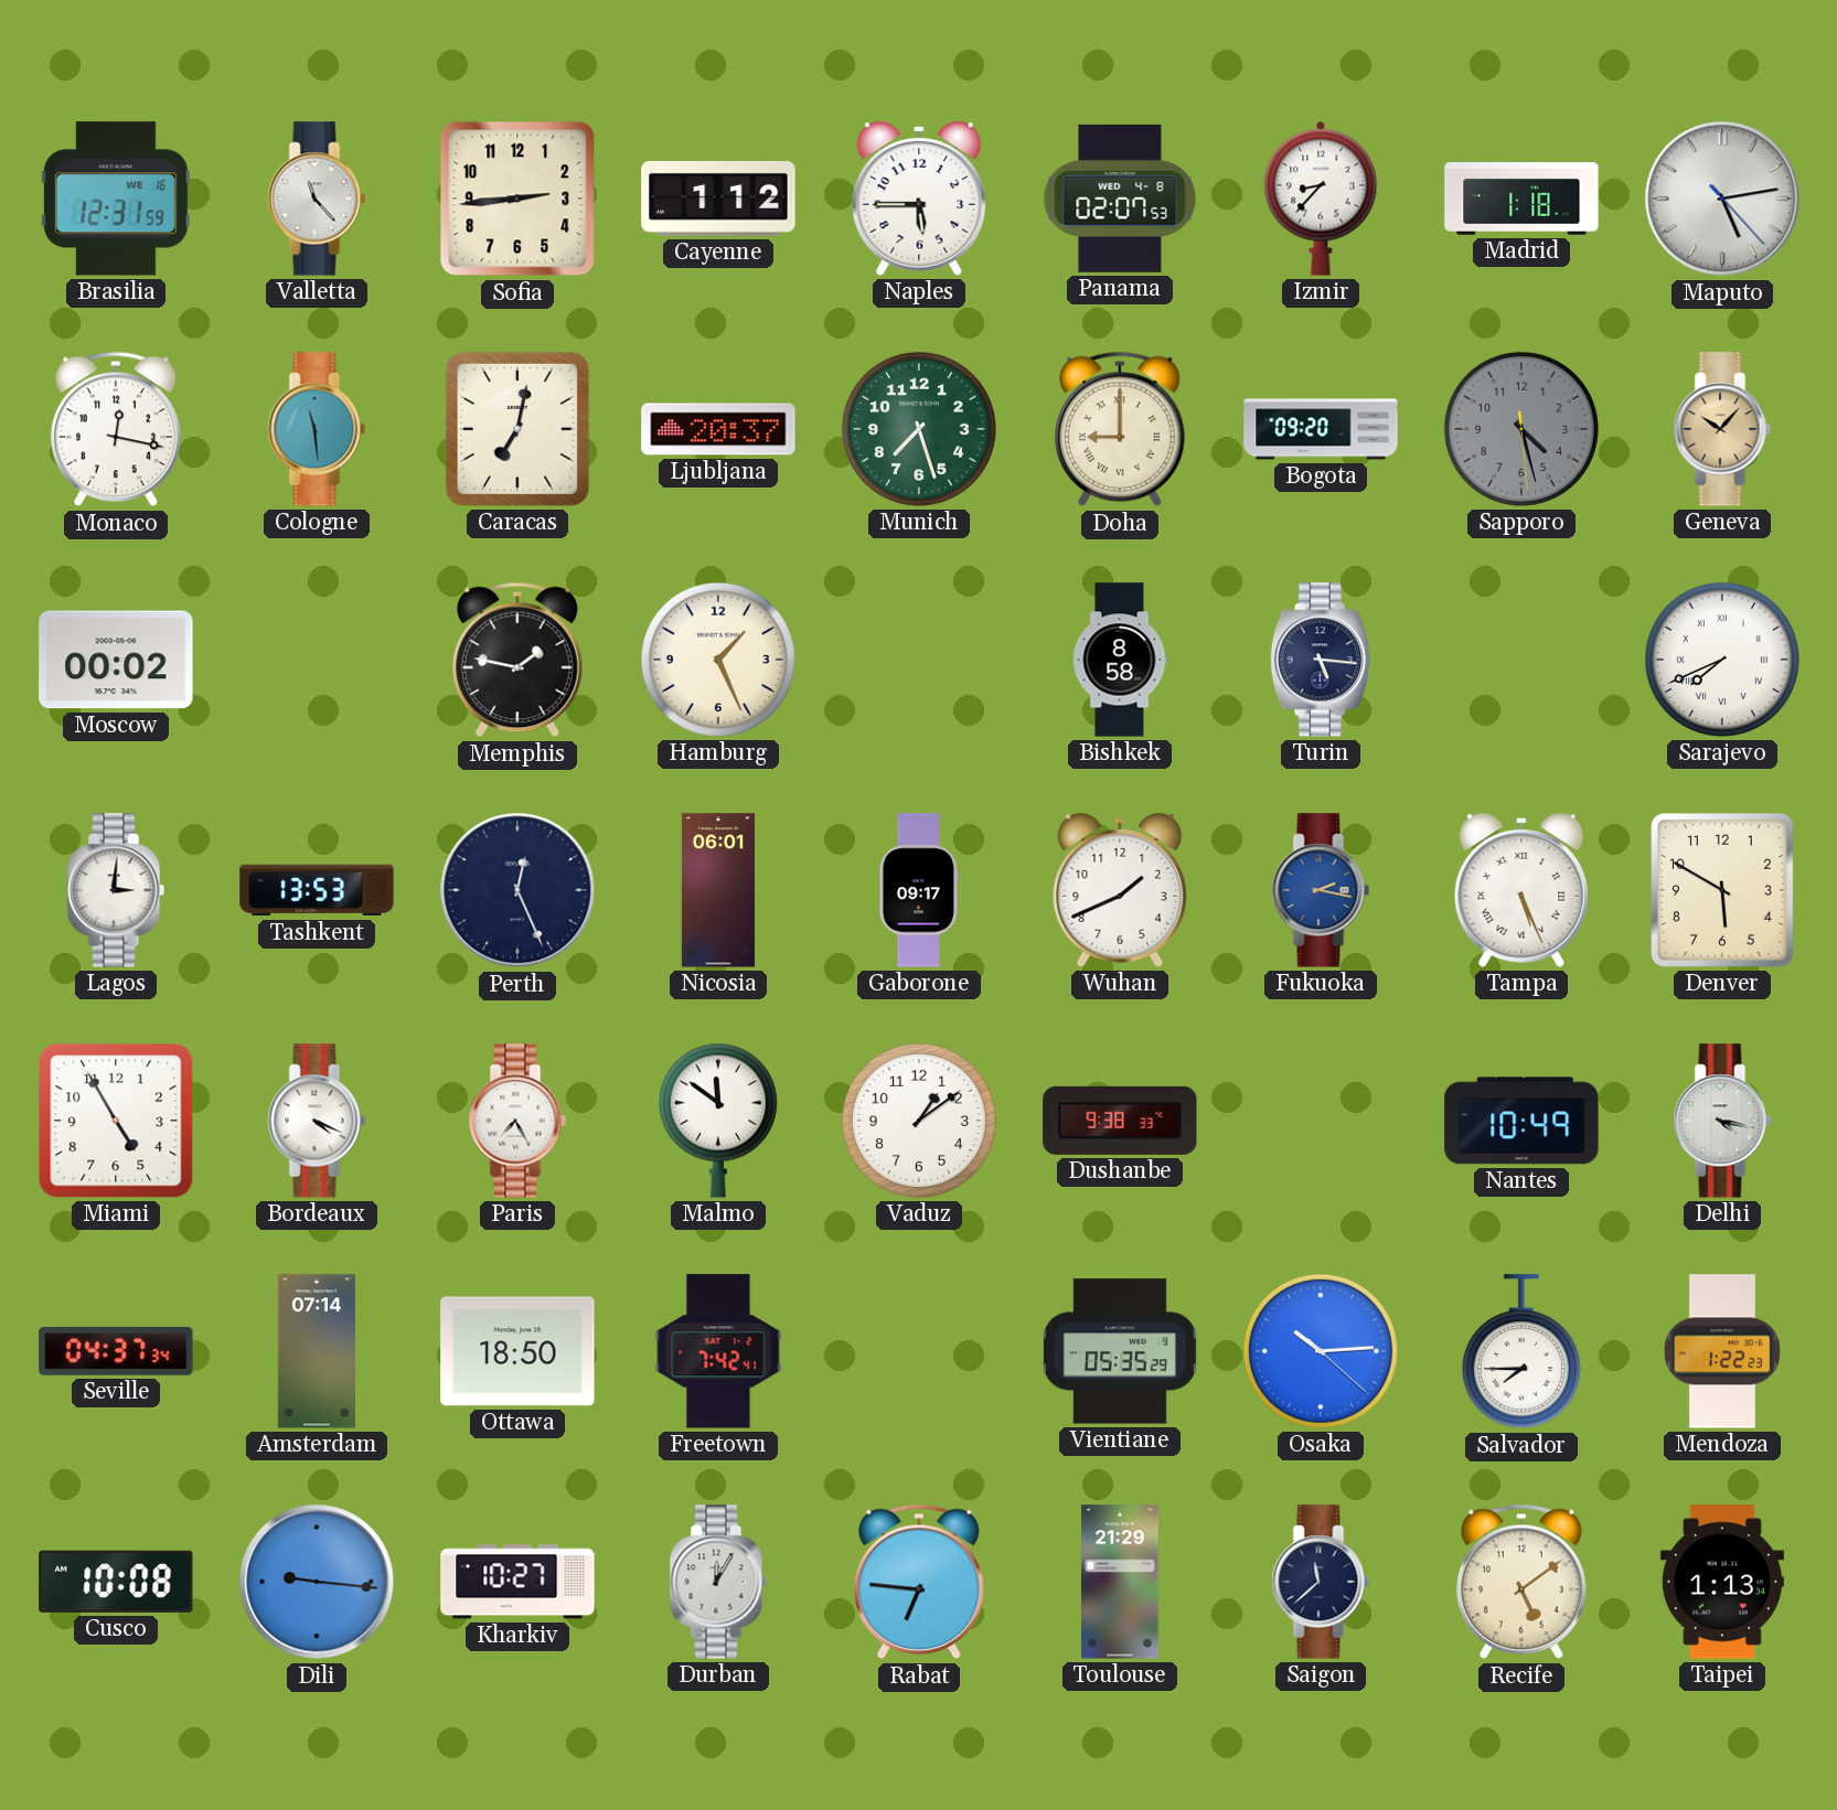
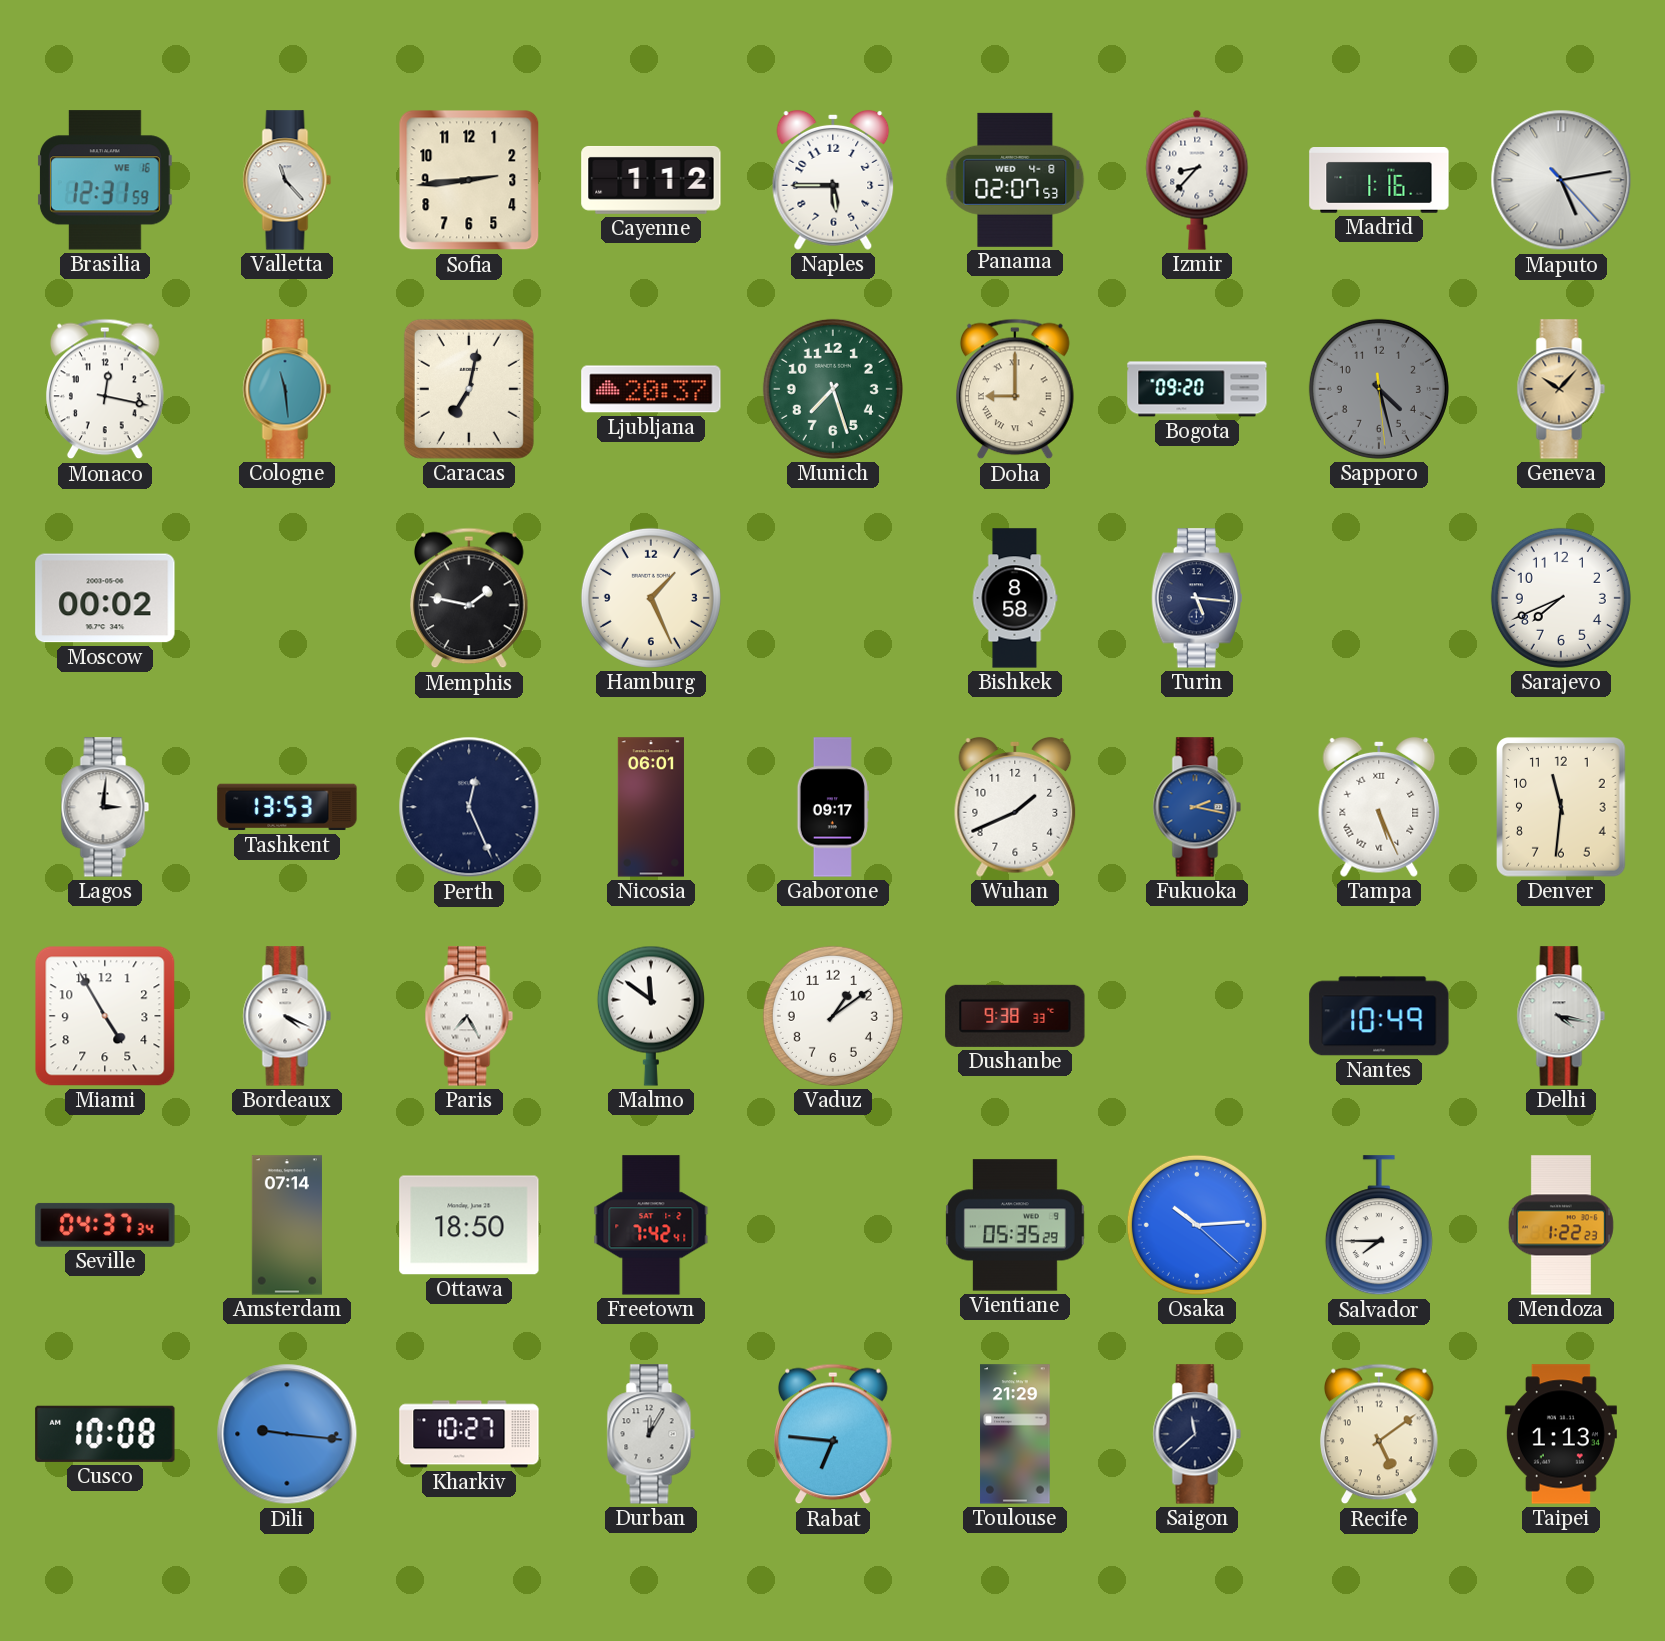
Madrid: 1:18 -> 1:16
Sarajevo numerals: Roman -> Arabic
Denver: 5:50 -> 11:31
